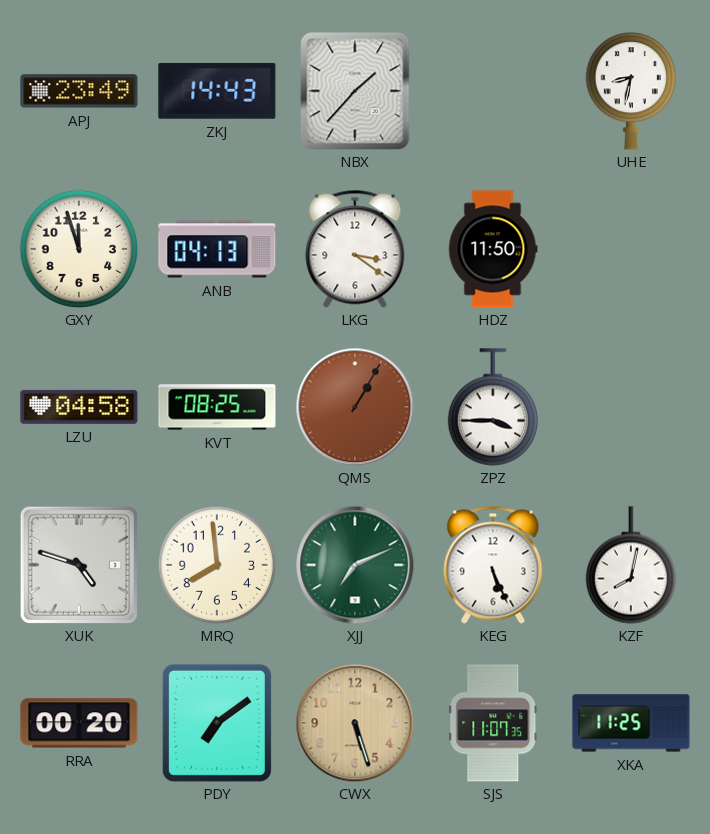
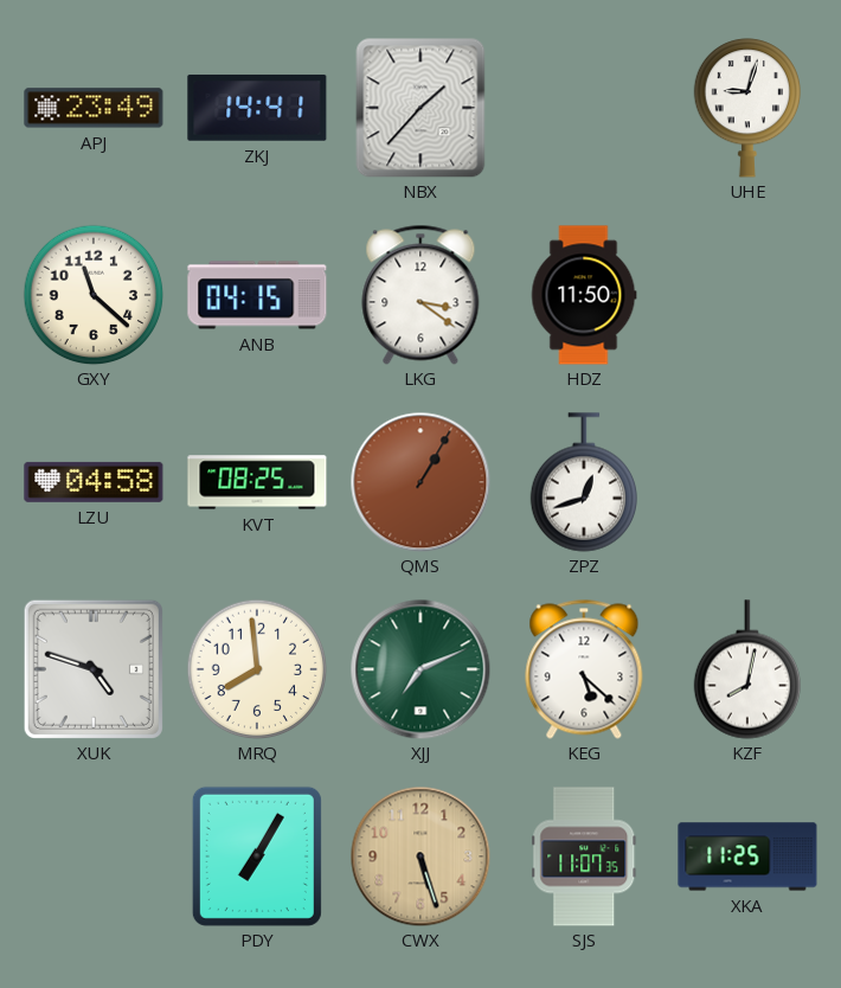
ZKJ: 14:43 -> 14:41
UHE: 8:32 -> 9:03
GXY: 11:57 -> 11:22
ANB: 04:13 -> 04:15
ZPZ: 3:45 -> 12:42
KEG: 5:26 -> 5:22
RRA: 00:20 -> none
PDY: 7:09 -> 7:05
